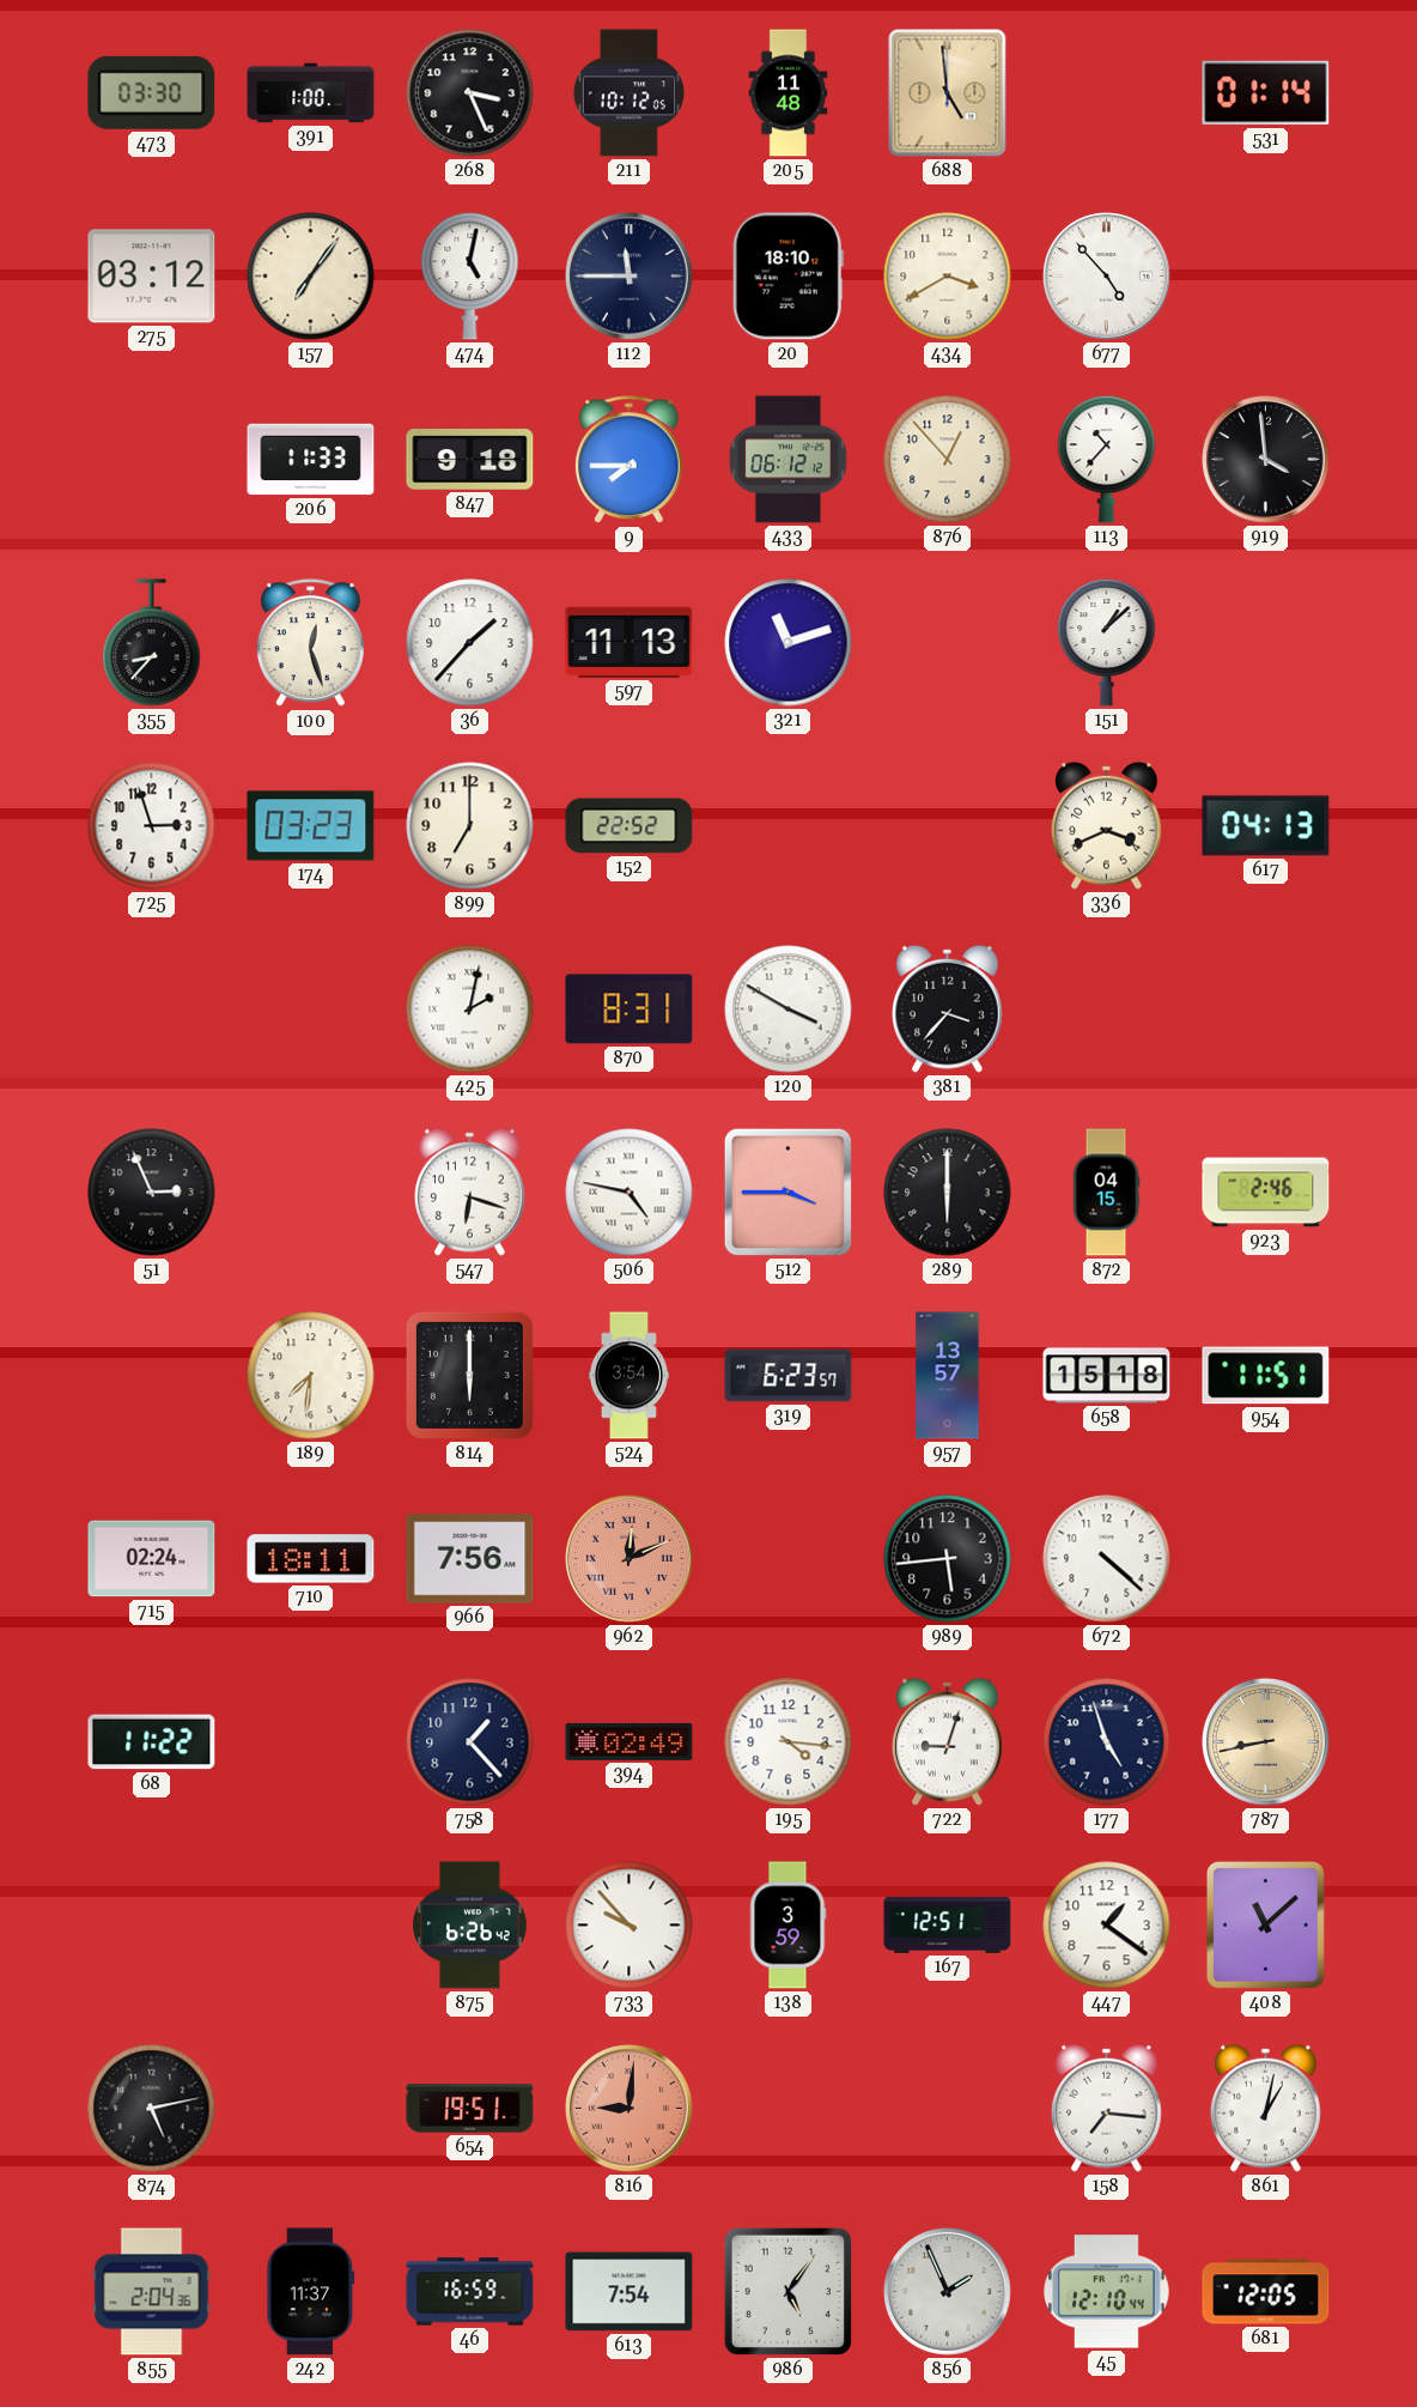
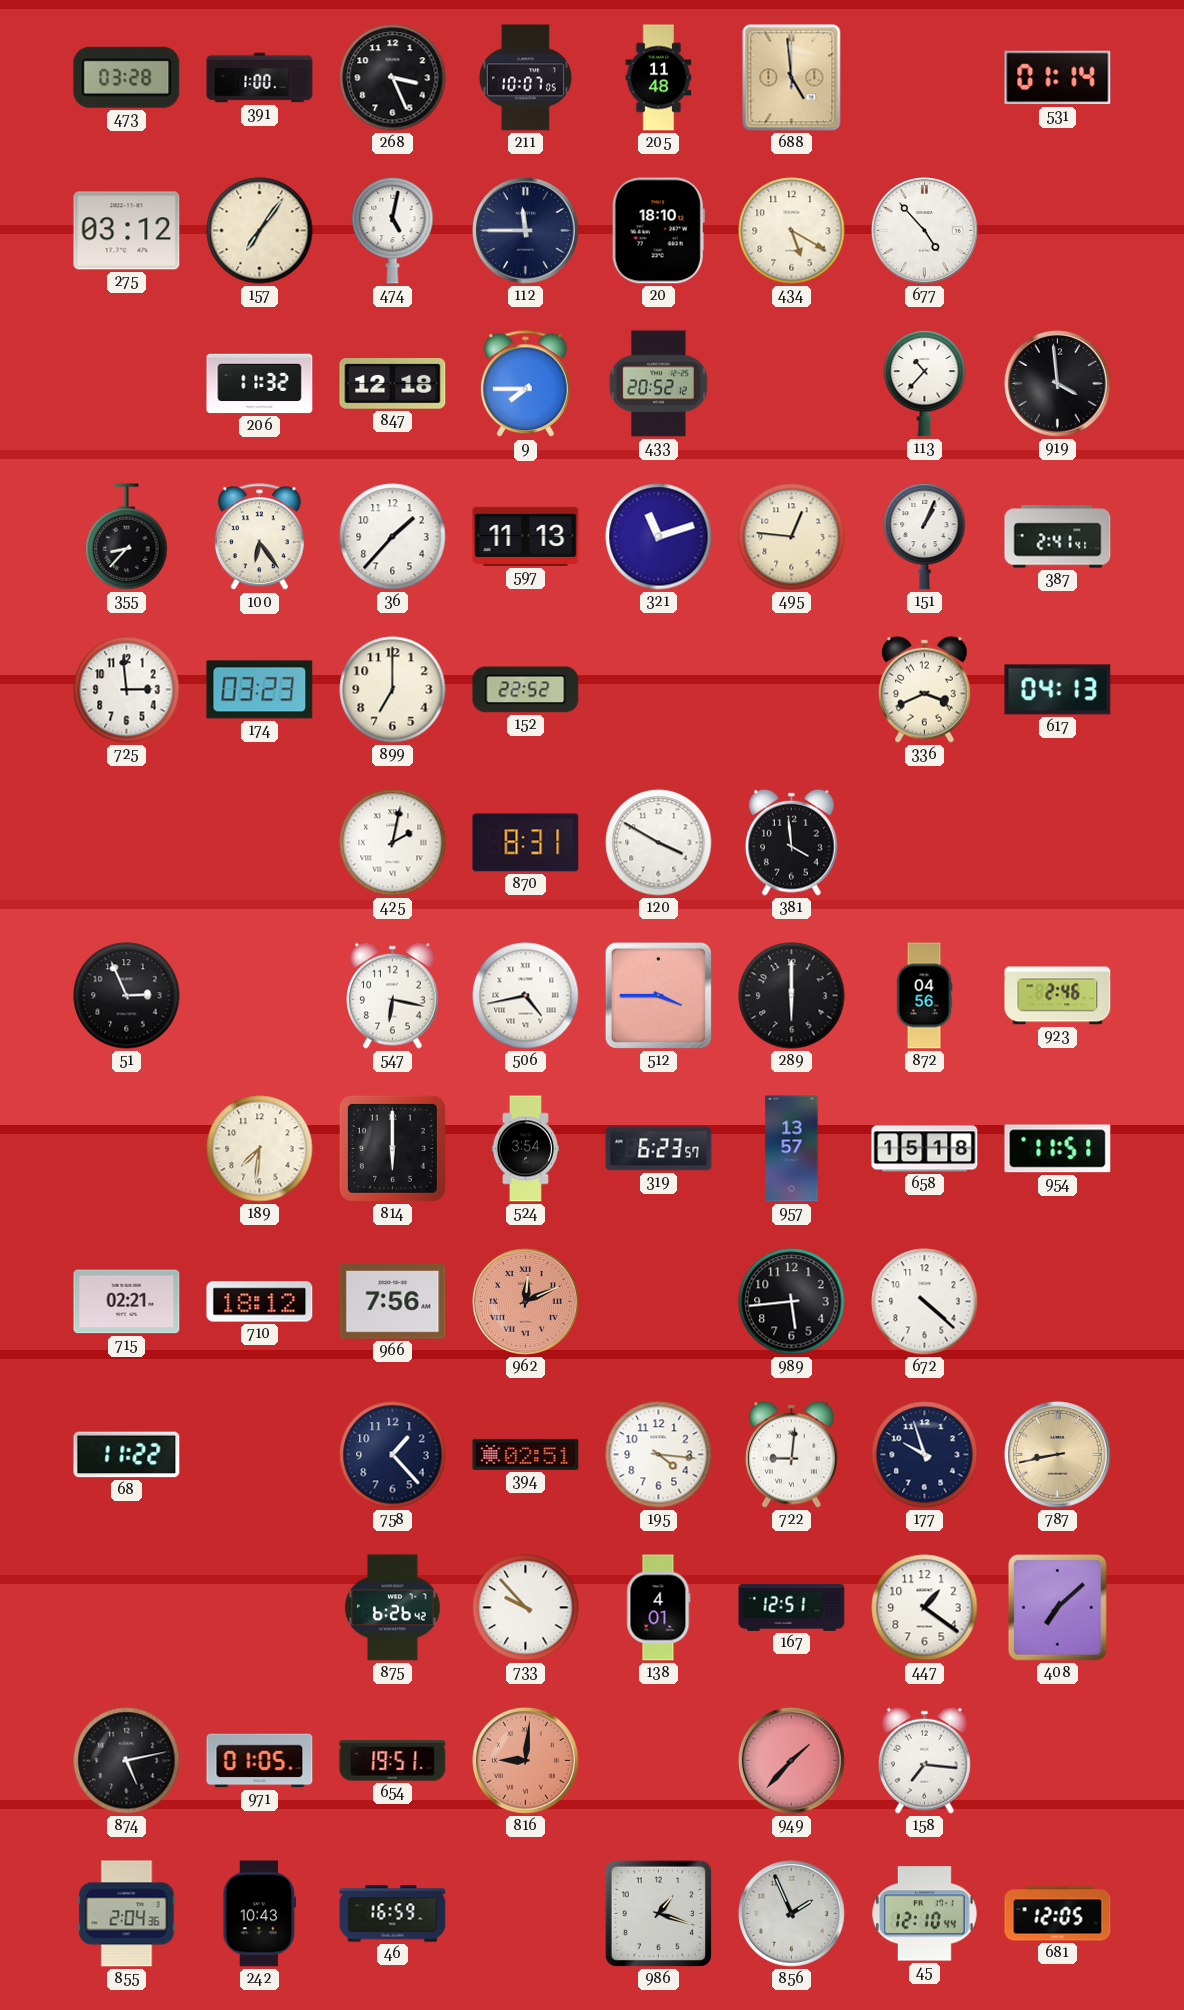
473: 03:30 -> 03:28
211: 10:12 -> 10:07
434: 3:40 -> 5:20
206: 11:33 -> 11:32
847: 9:18 -> 12:18
433: 06:12 -> 20:52
876: 12:53 -> none
100: 12:27 -> 6:24
495: none -> 12:46
151: 1:08 -> 1:04
387: none -> 2:41
725: 2:57 -> 2:59
381: 3:37 -> 3:59
547: 6:18 -> 6:17
506: 4:47 -> 4:43
872: 04:15 -> 04:56
715: 02:24 -> 02:21
710: 18:11 -> 18:12
394: 02:49 -> 02:51
722: 9:03 -> 9:01
177: 4:57 -> 9:57
138: 3:59 -> 4:01
408: 11:08 -> 7:08
971: none -> 01:05
949: none -> 1:37
861: 1:02 -> none
242: 11:37 -> 10:43
613: 7:54 -> none
986: 5:06 -> 1:18
